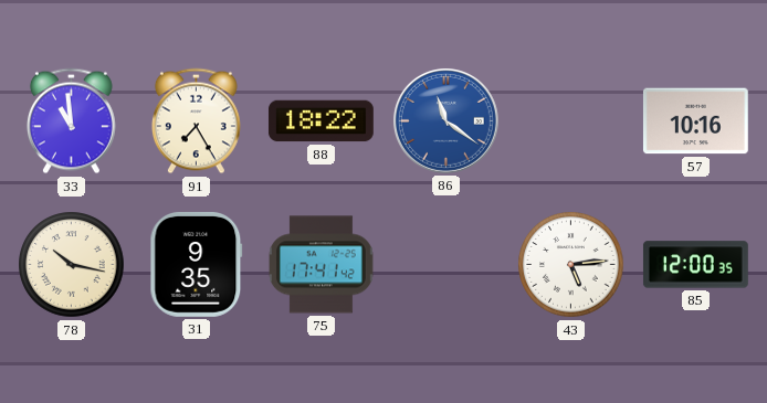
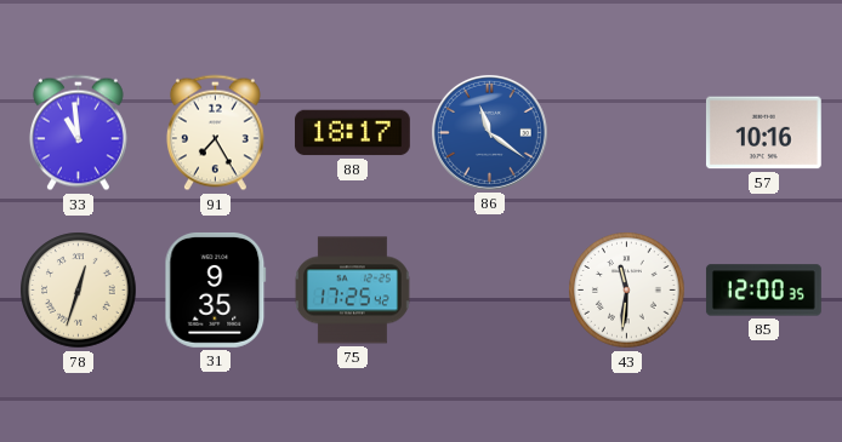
88: 18:22 -> 18:17
78: 10:17 -> 12:33
75: 17:41 -> 17:25
43: 5:14 -> 11:31
